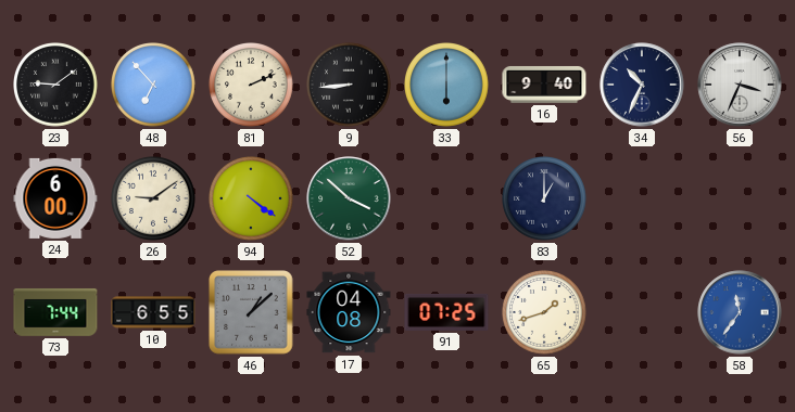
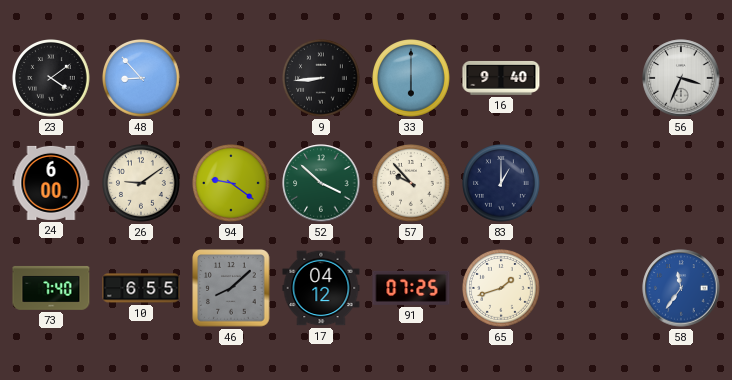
23: 9:09 -> 4:09
48: 6:53 -> 8:53
81: 2:11 -> none
34: 10:34 -> none
94: 4:21 -> 9:21
57: none -> 9:53
73: 7:44 -> 7:40
46: 1:08 -> 8:08
17: 04:08 -> 04:12
